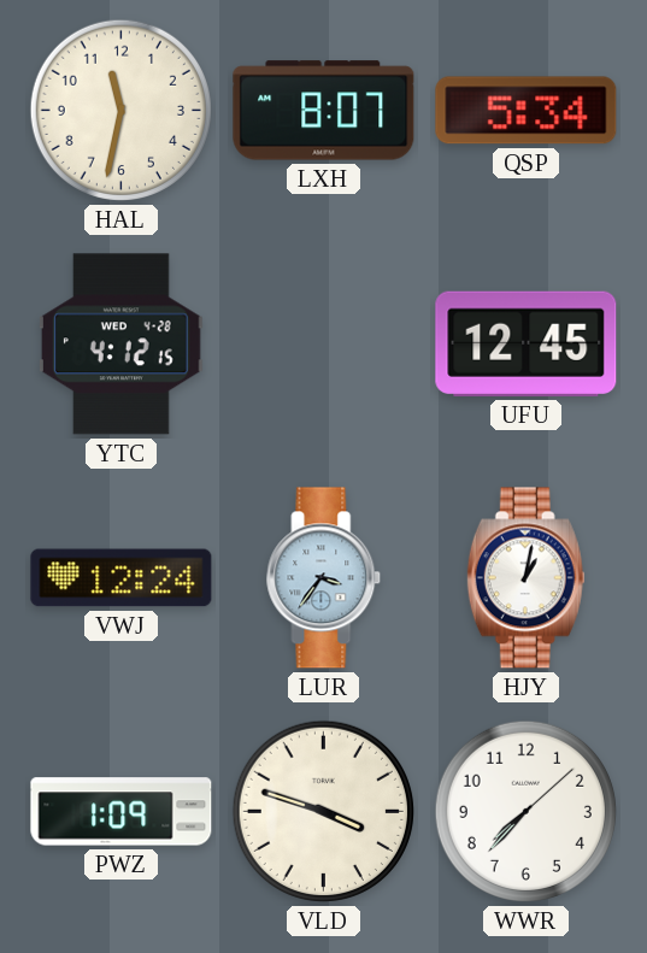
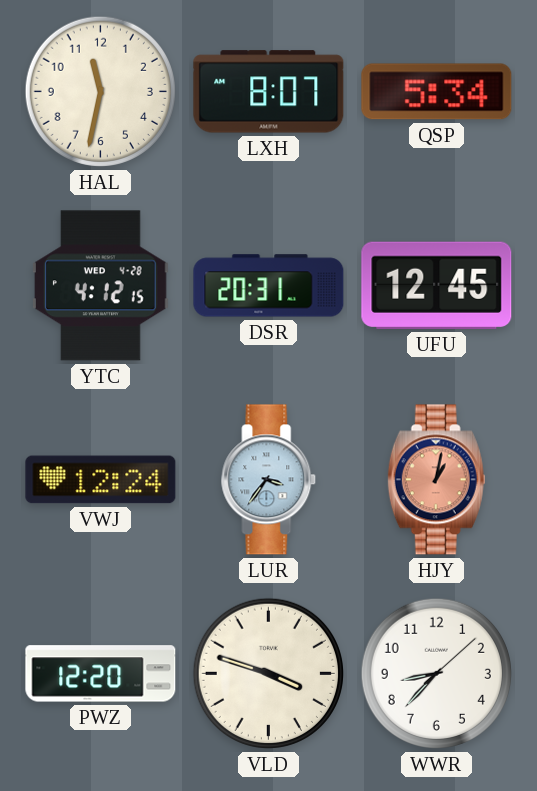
DSR: none -> 20:31
HJY dial: white -> salmon
PWZ: 1:09 -> 12:20
WWR: 7:37 -> 8:37
